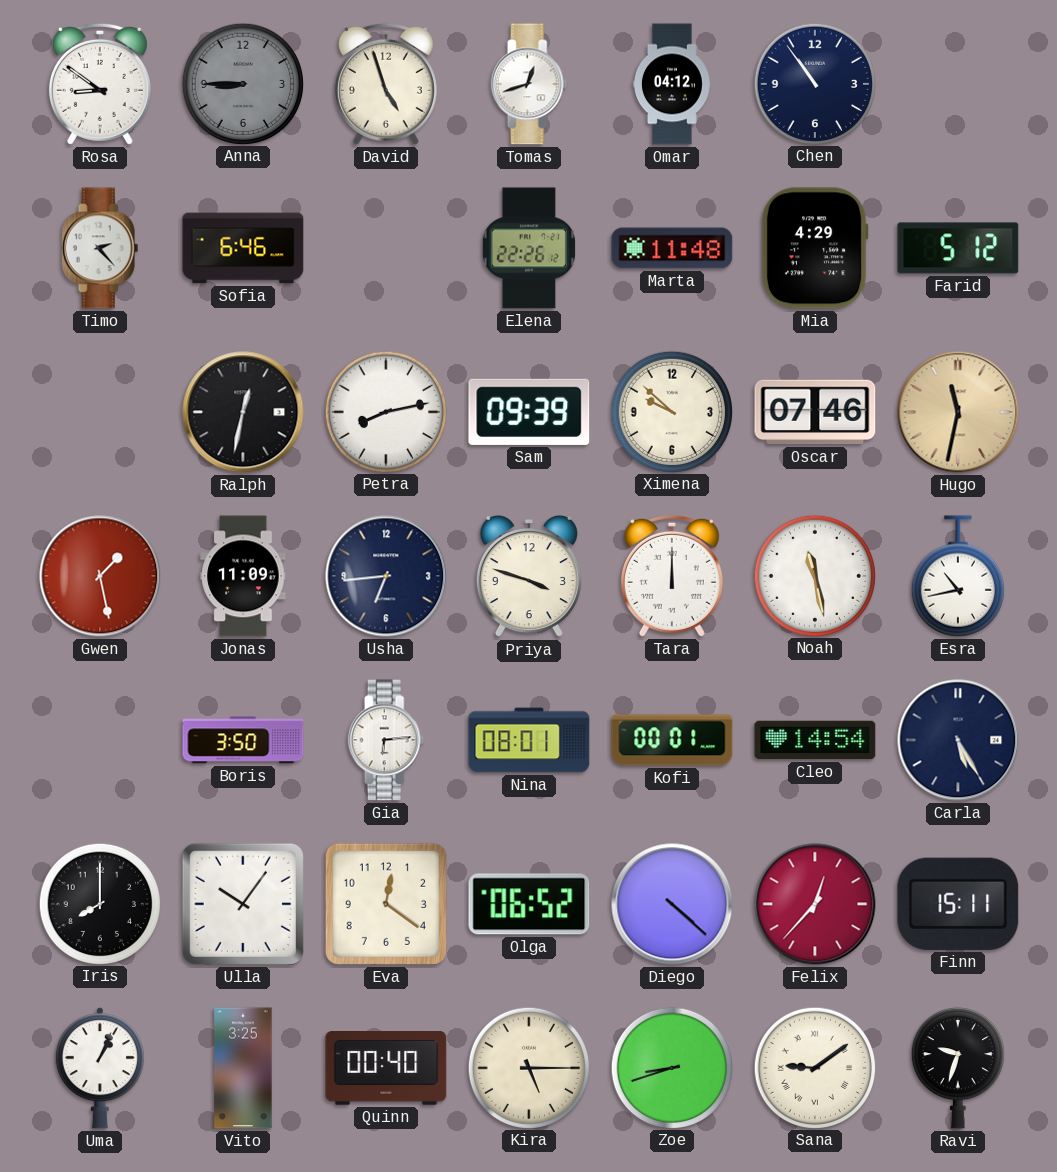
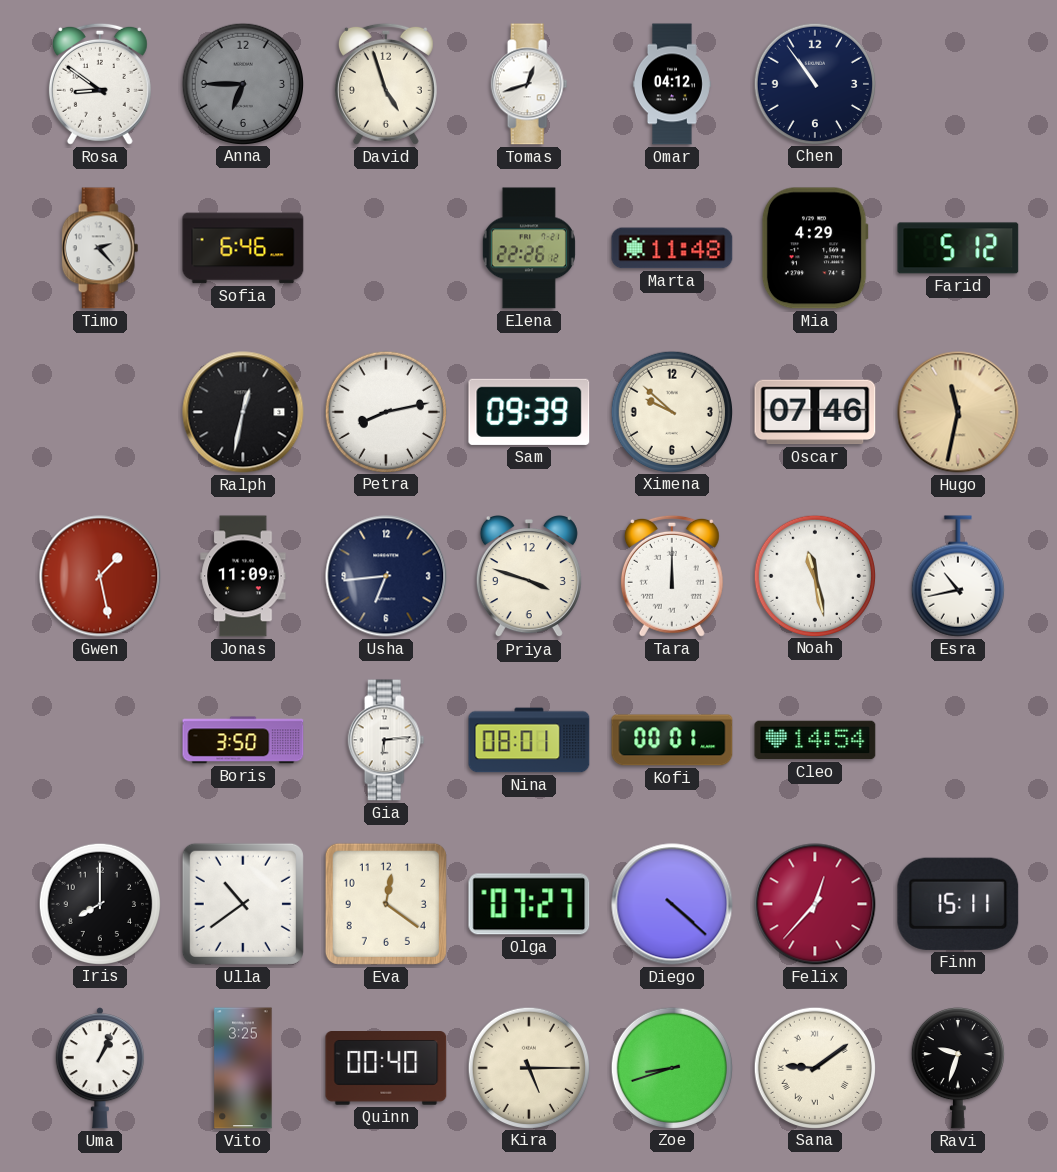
Anna: 8:45 -> 6:45
Carla: 5:25 -> none
Ulla: 10:06 -> 10:39
Olga: 06:52 -> 07:27
